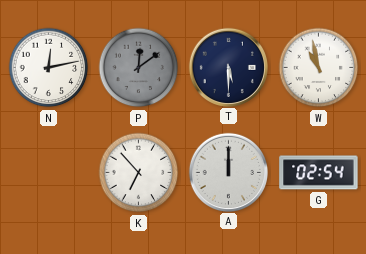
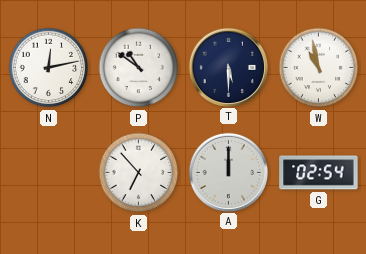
P: 12:09 -> 10:51
P dial: grey -> white
